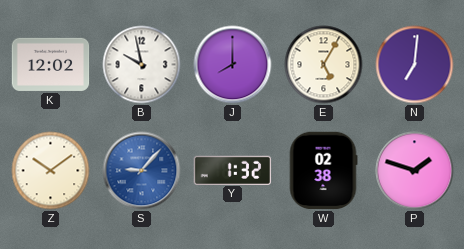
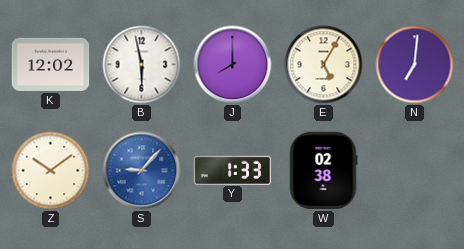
B: 9:58 -> 5:58
Y: 1:32 -> 1:33
P: 1:48 -> none
